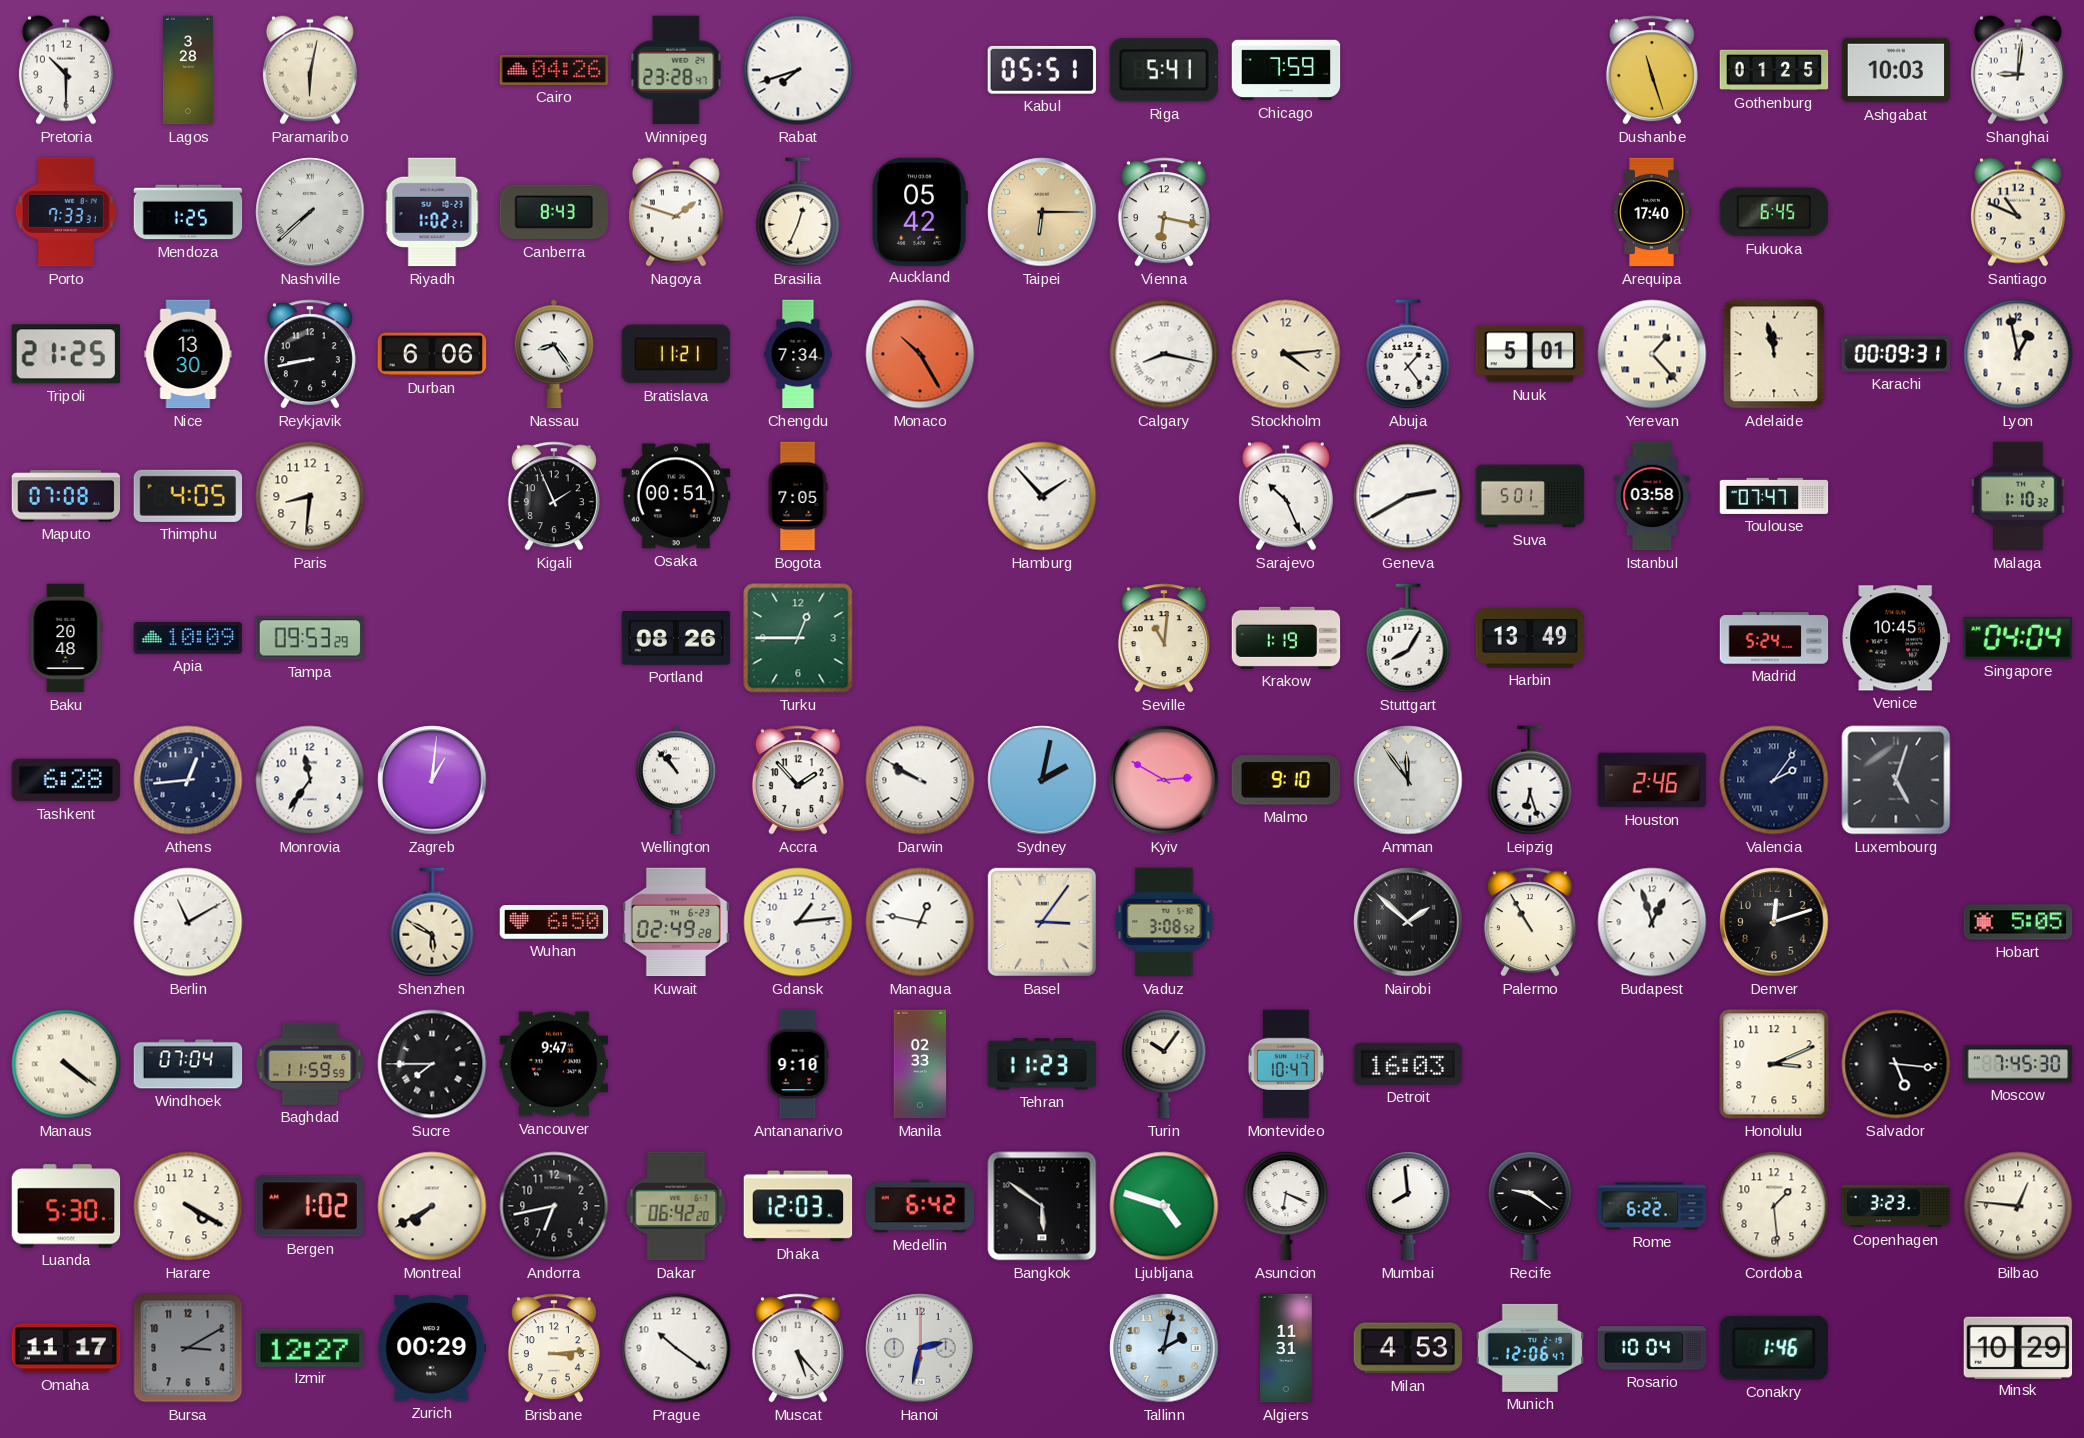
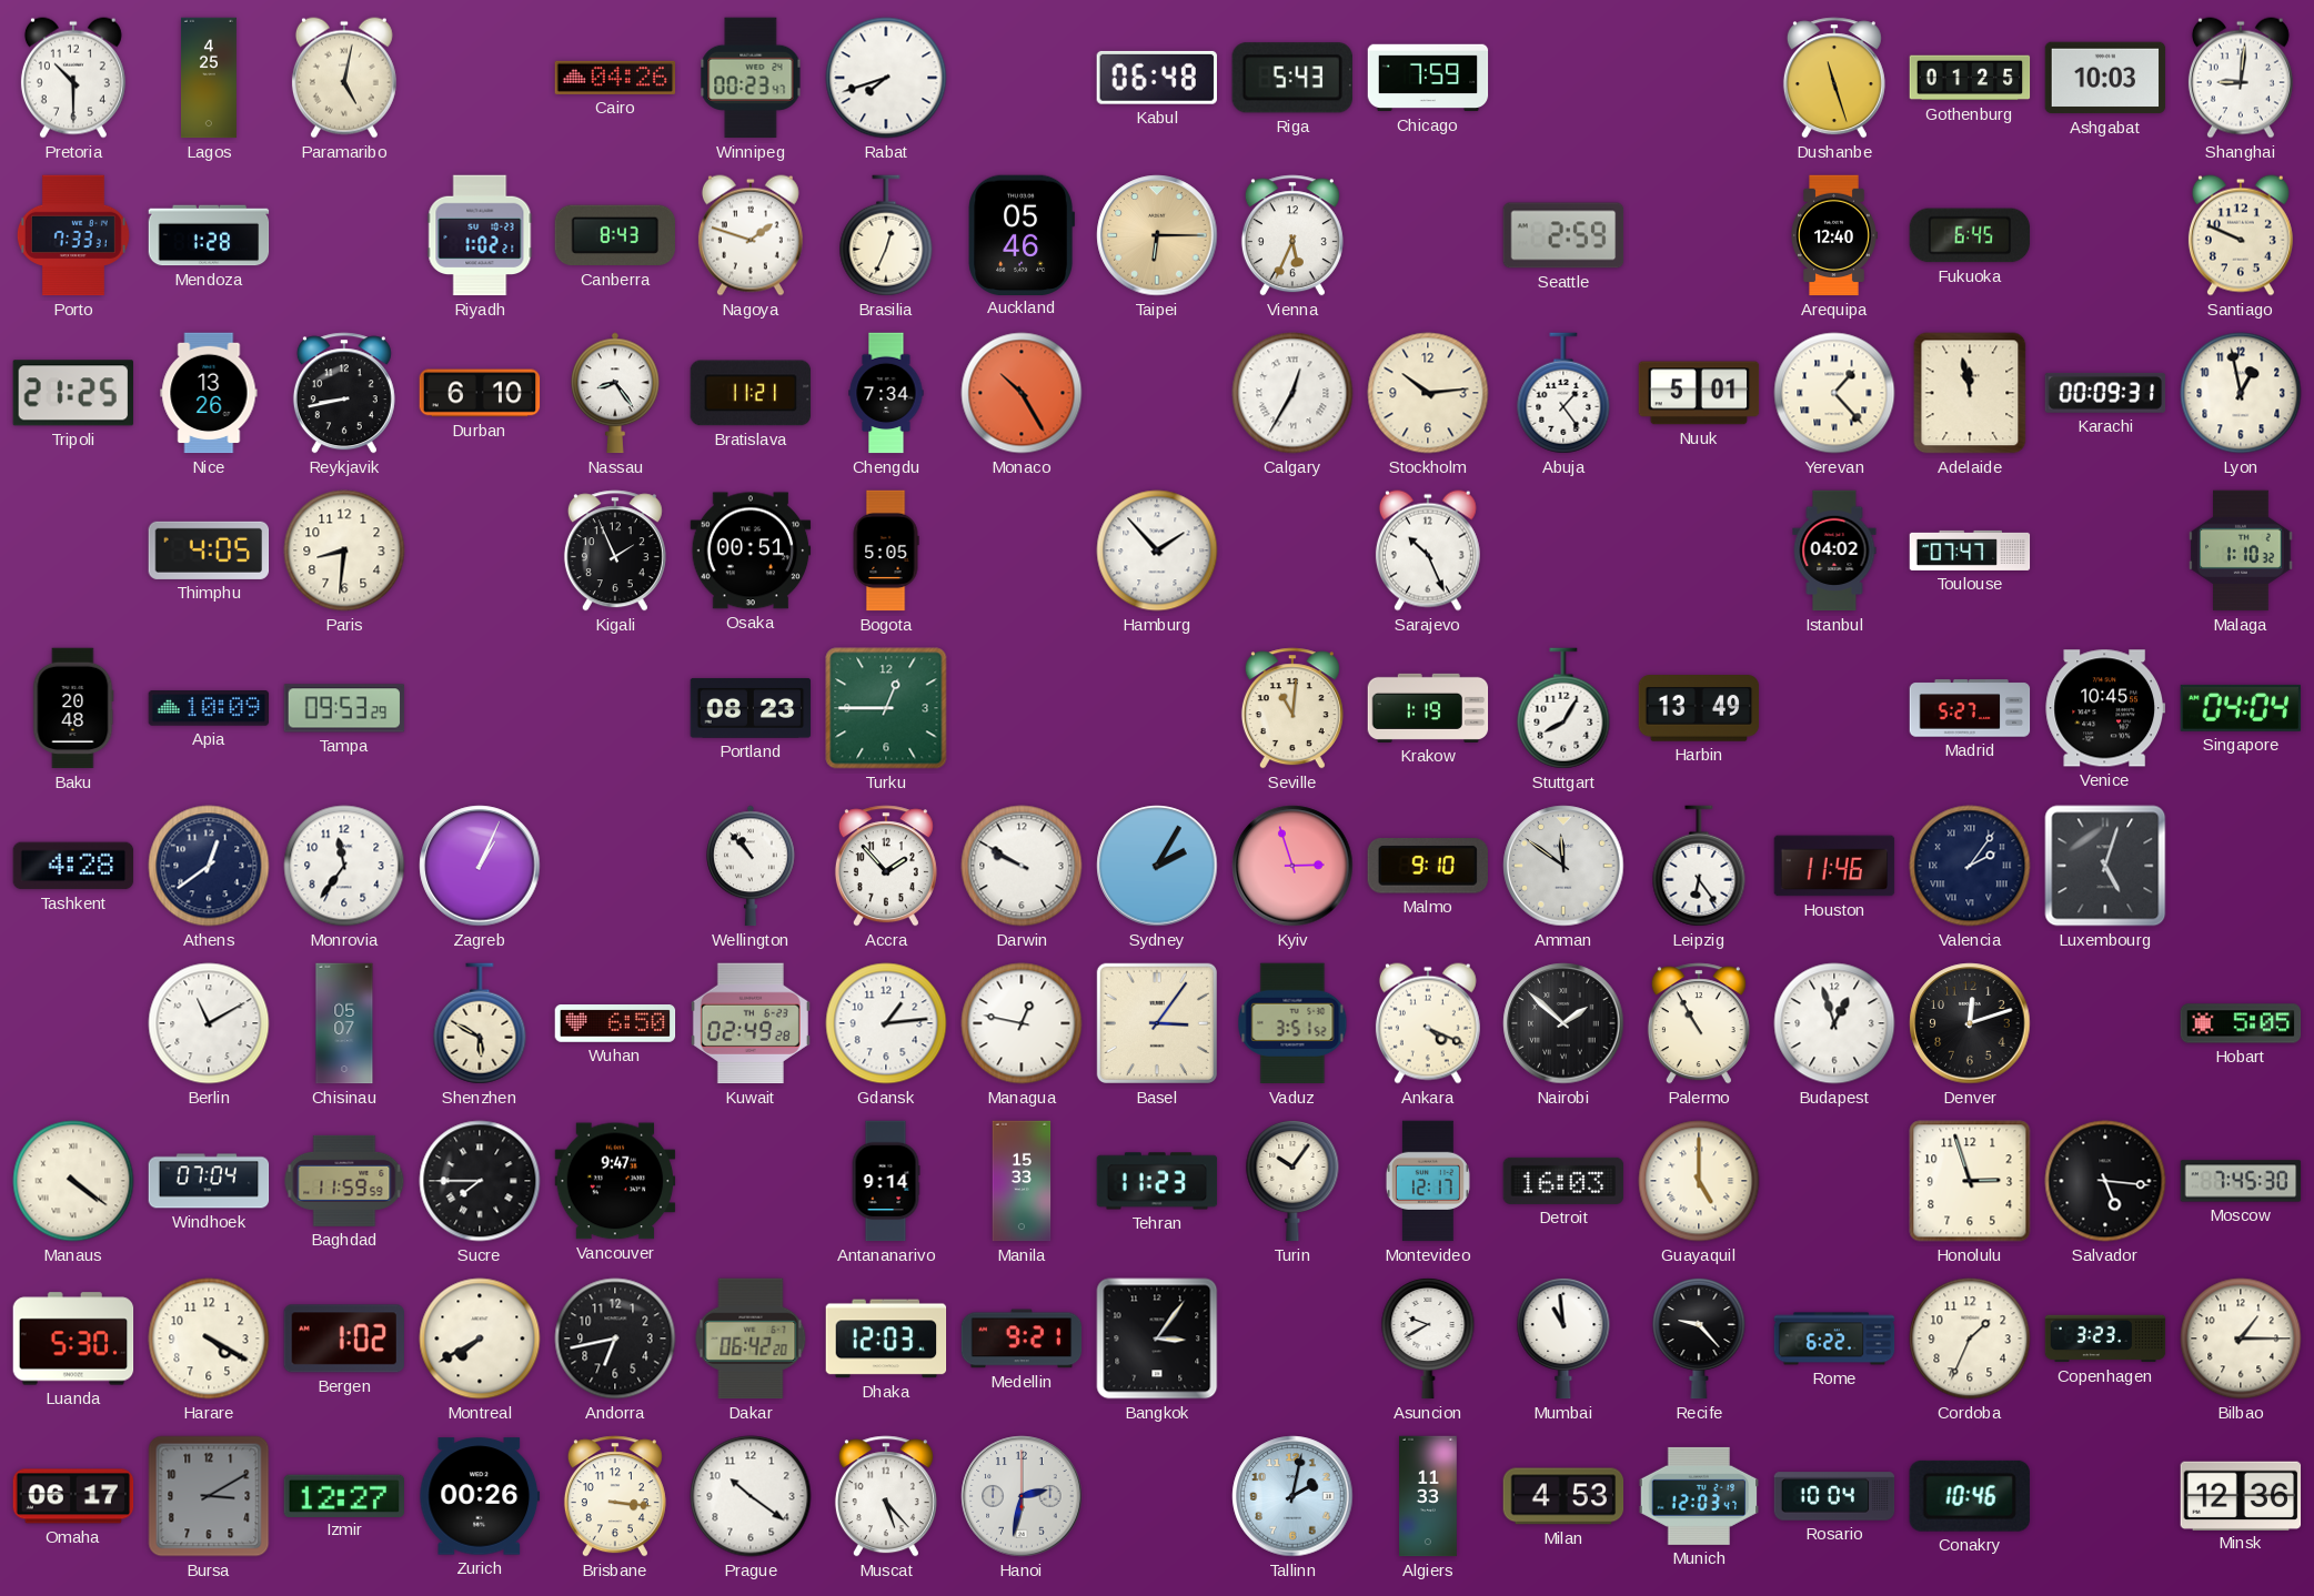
Lagos: 3:28 -> 4:25
Paramaribo: 6:02 -> 5:02
Winnipeg: 23:28 -> 00:23
Kabul: 05:51 -> 06:48
Riga: 5:41 -> 5:43
Mendoza: 1:25 -> 1:28
Nashville: 7:38 -> none
Auckland: 05:42 -> 05:46
Vienna: 6:17 -> 5:34
Seattle: none -> 2:59
Arequipa: 17:40 -> 12:40
Santiago: 10:49 -> 9:49
Nice: 13:30 -> 13:26
Durban: 6:06 -> 6:10
Calgary: 8:17 -> 12:35
Stockholm: 4:14 -> 10:14
Maputo: 07:08 -> none
Bogota: 7:05 -> 5:05
Geneva: 2:40 -> none
Suva: 5:01 -> none
Istanbul: 03:58 -> 04:02
Portland: 08:26 -> 08:23
Madrid: 5:24 -> 5:27
Tashkent: 6:28 -> 4:28
Athens: 12:44 -> 12:39
Zagreb: 1:01 -> 1:04
Sydney: 2:02 -> 2:05
Kyiv: 2:50 -> 2:57
Amman: 11:54 -> 11:51
Leipzig: 6:27 -> 6:24
Houston: 2:46 -> 11:46
Chisinau: none -> 05:07
Vaduz: 3:08 -> 3:51
Ankara: none -> 4:19
Antananarivo: 9:10 -> 9:14
Manila: 02:33 -> 15:33
Montevideo: 10:47 -> 12:17
Guayaquil: none -> 5:00
Honolulu: 3:11 -> 2:57
Medellin: 6:42 -> 9:21
Bangkok: 5:51 -> 3:06
Ljubljana: 4:48 -> none
Asuncion: 6:19 -> 9:40
Mumbai: 7:59 -> 10:59
Recife: 9:21 -> 9:23
Cordoba: 1:29 -> 1:34
Bilbao: 12:46 -> 1:15
Omaha: 11:17 -> 06:17
Zurich: 00:29 -> 00:26
Brisbane: 3:14 -> 3:16
Algiers: 11:31 -> 11:33
Munich: 12:06 -> 12:03
Conakry: 1:46 -> 10:46
Minsk: 10:29 -> 12:36
